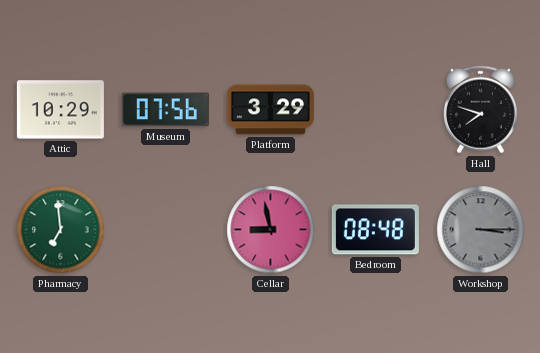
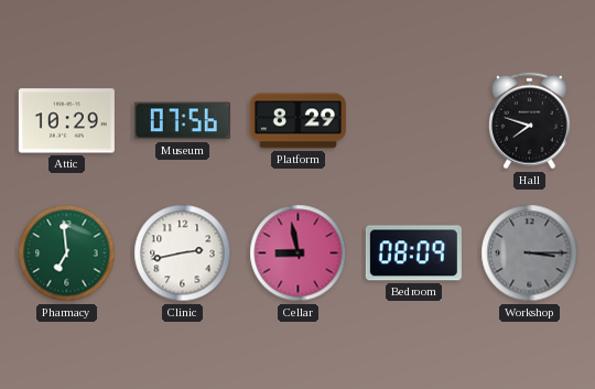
Platform: 3:29 -> 8:29
Clinic: none -> 2:43
Bedroom: 08:48 -> 08:09
